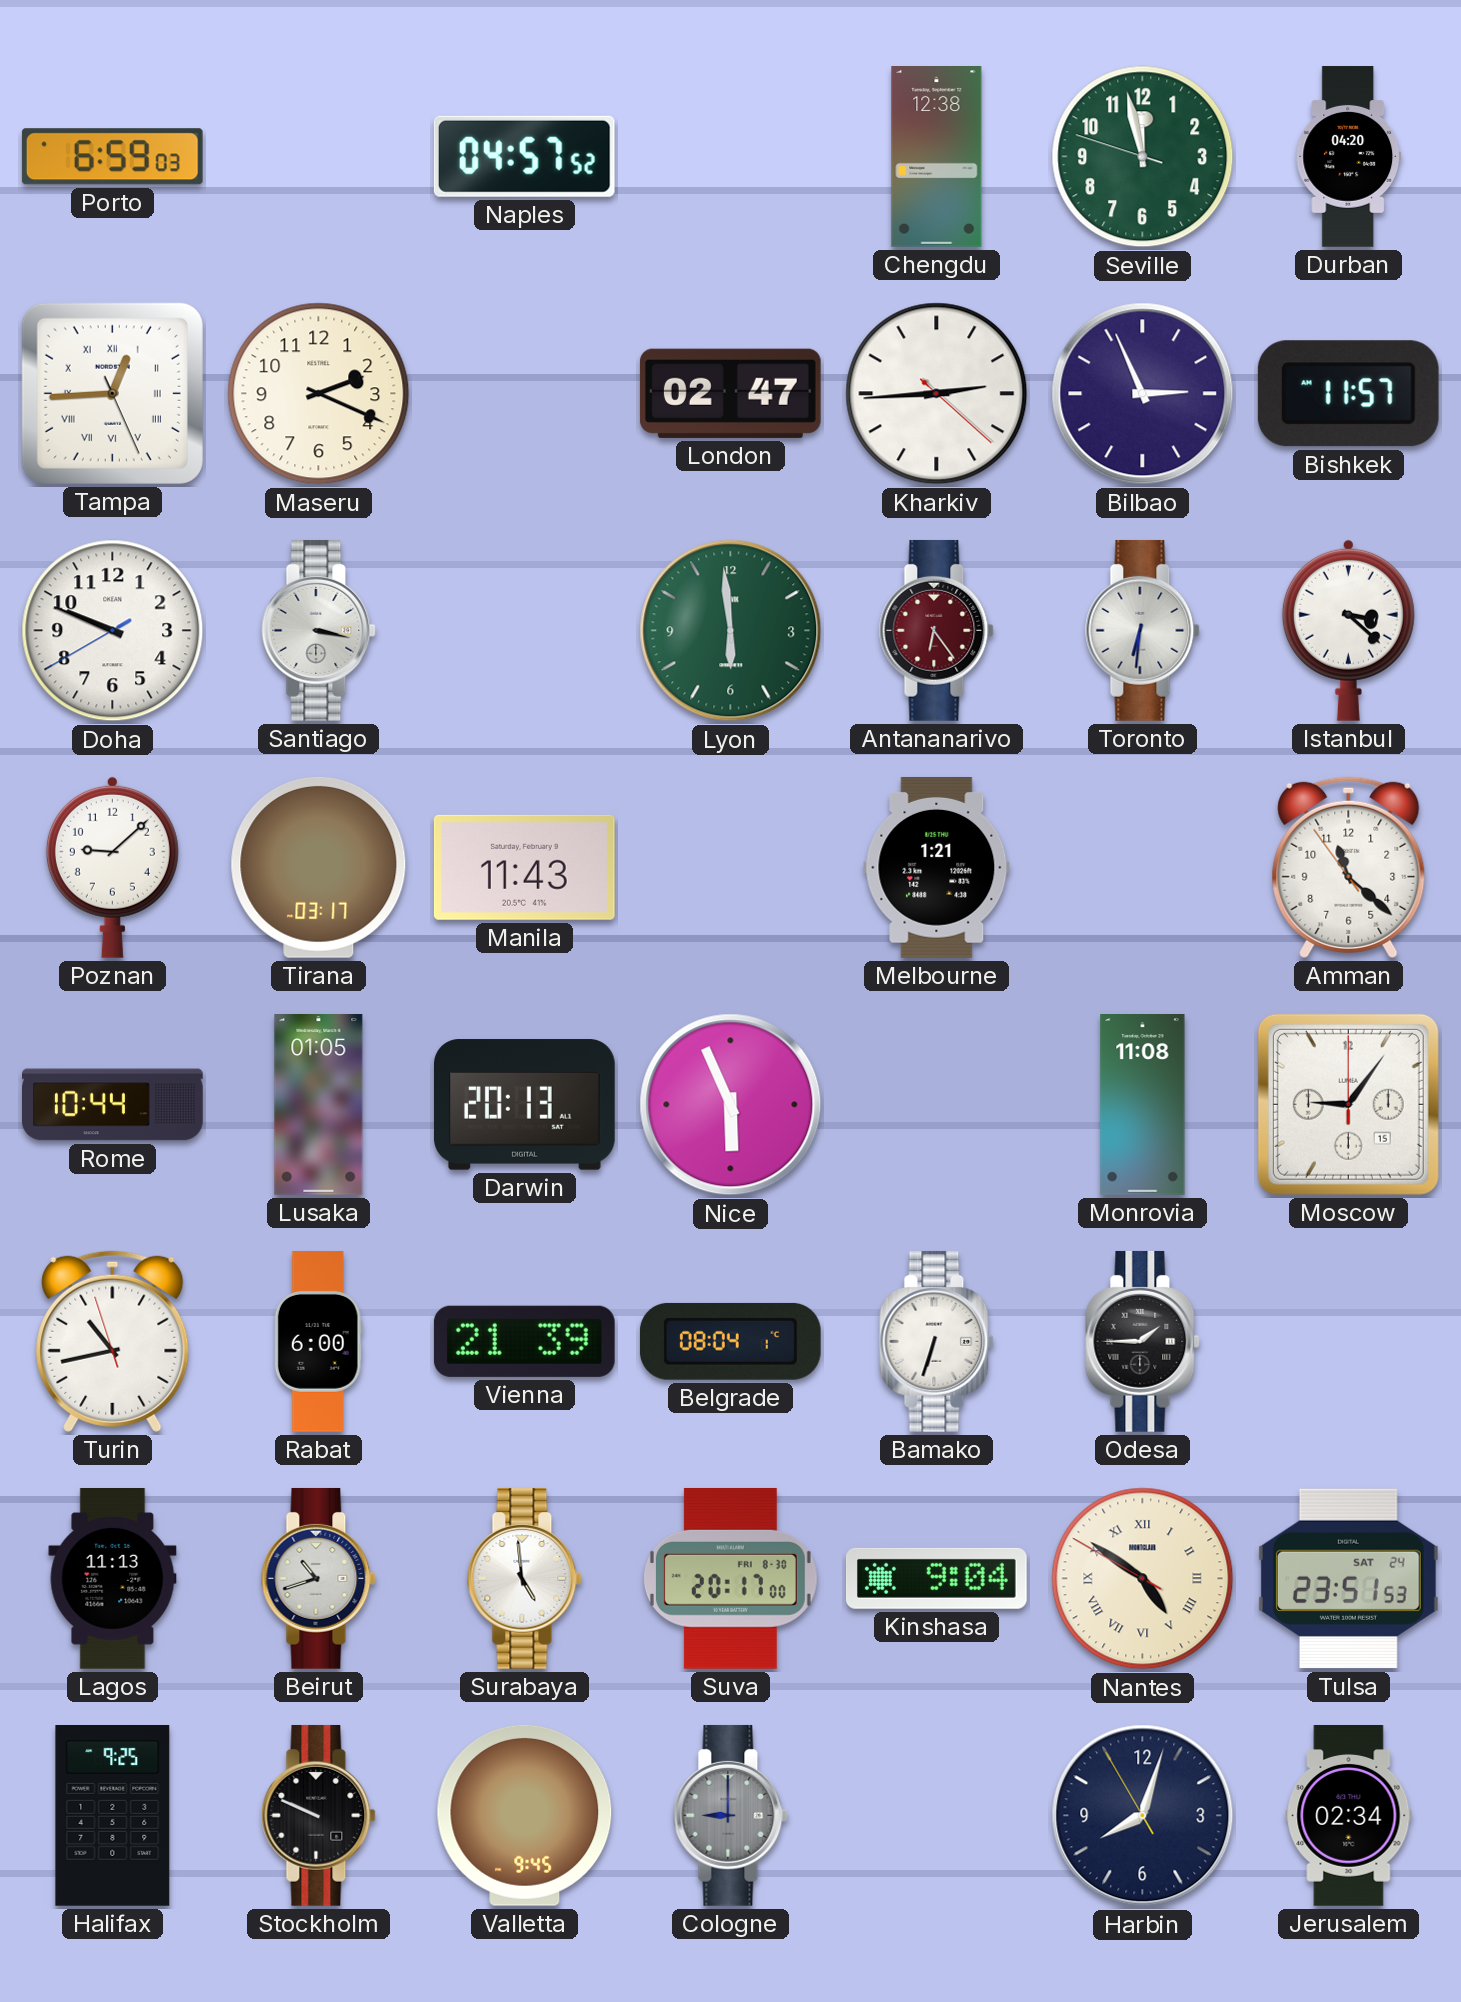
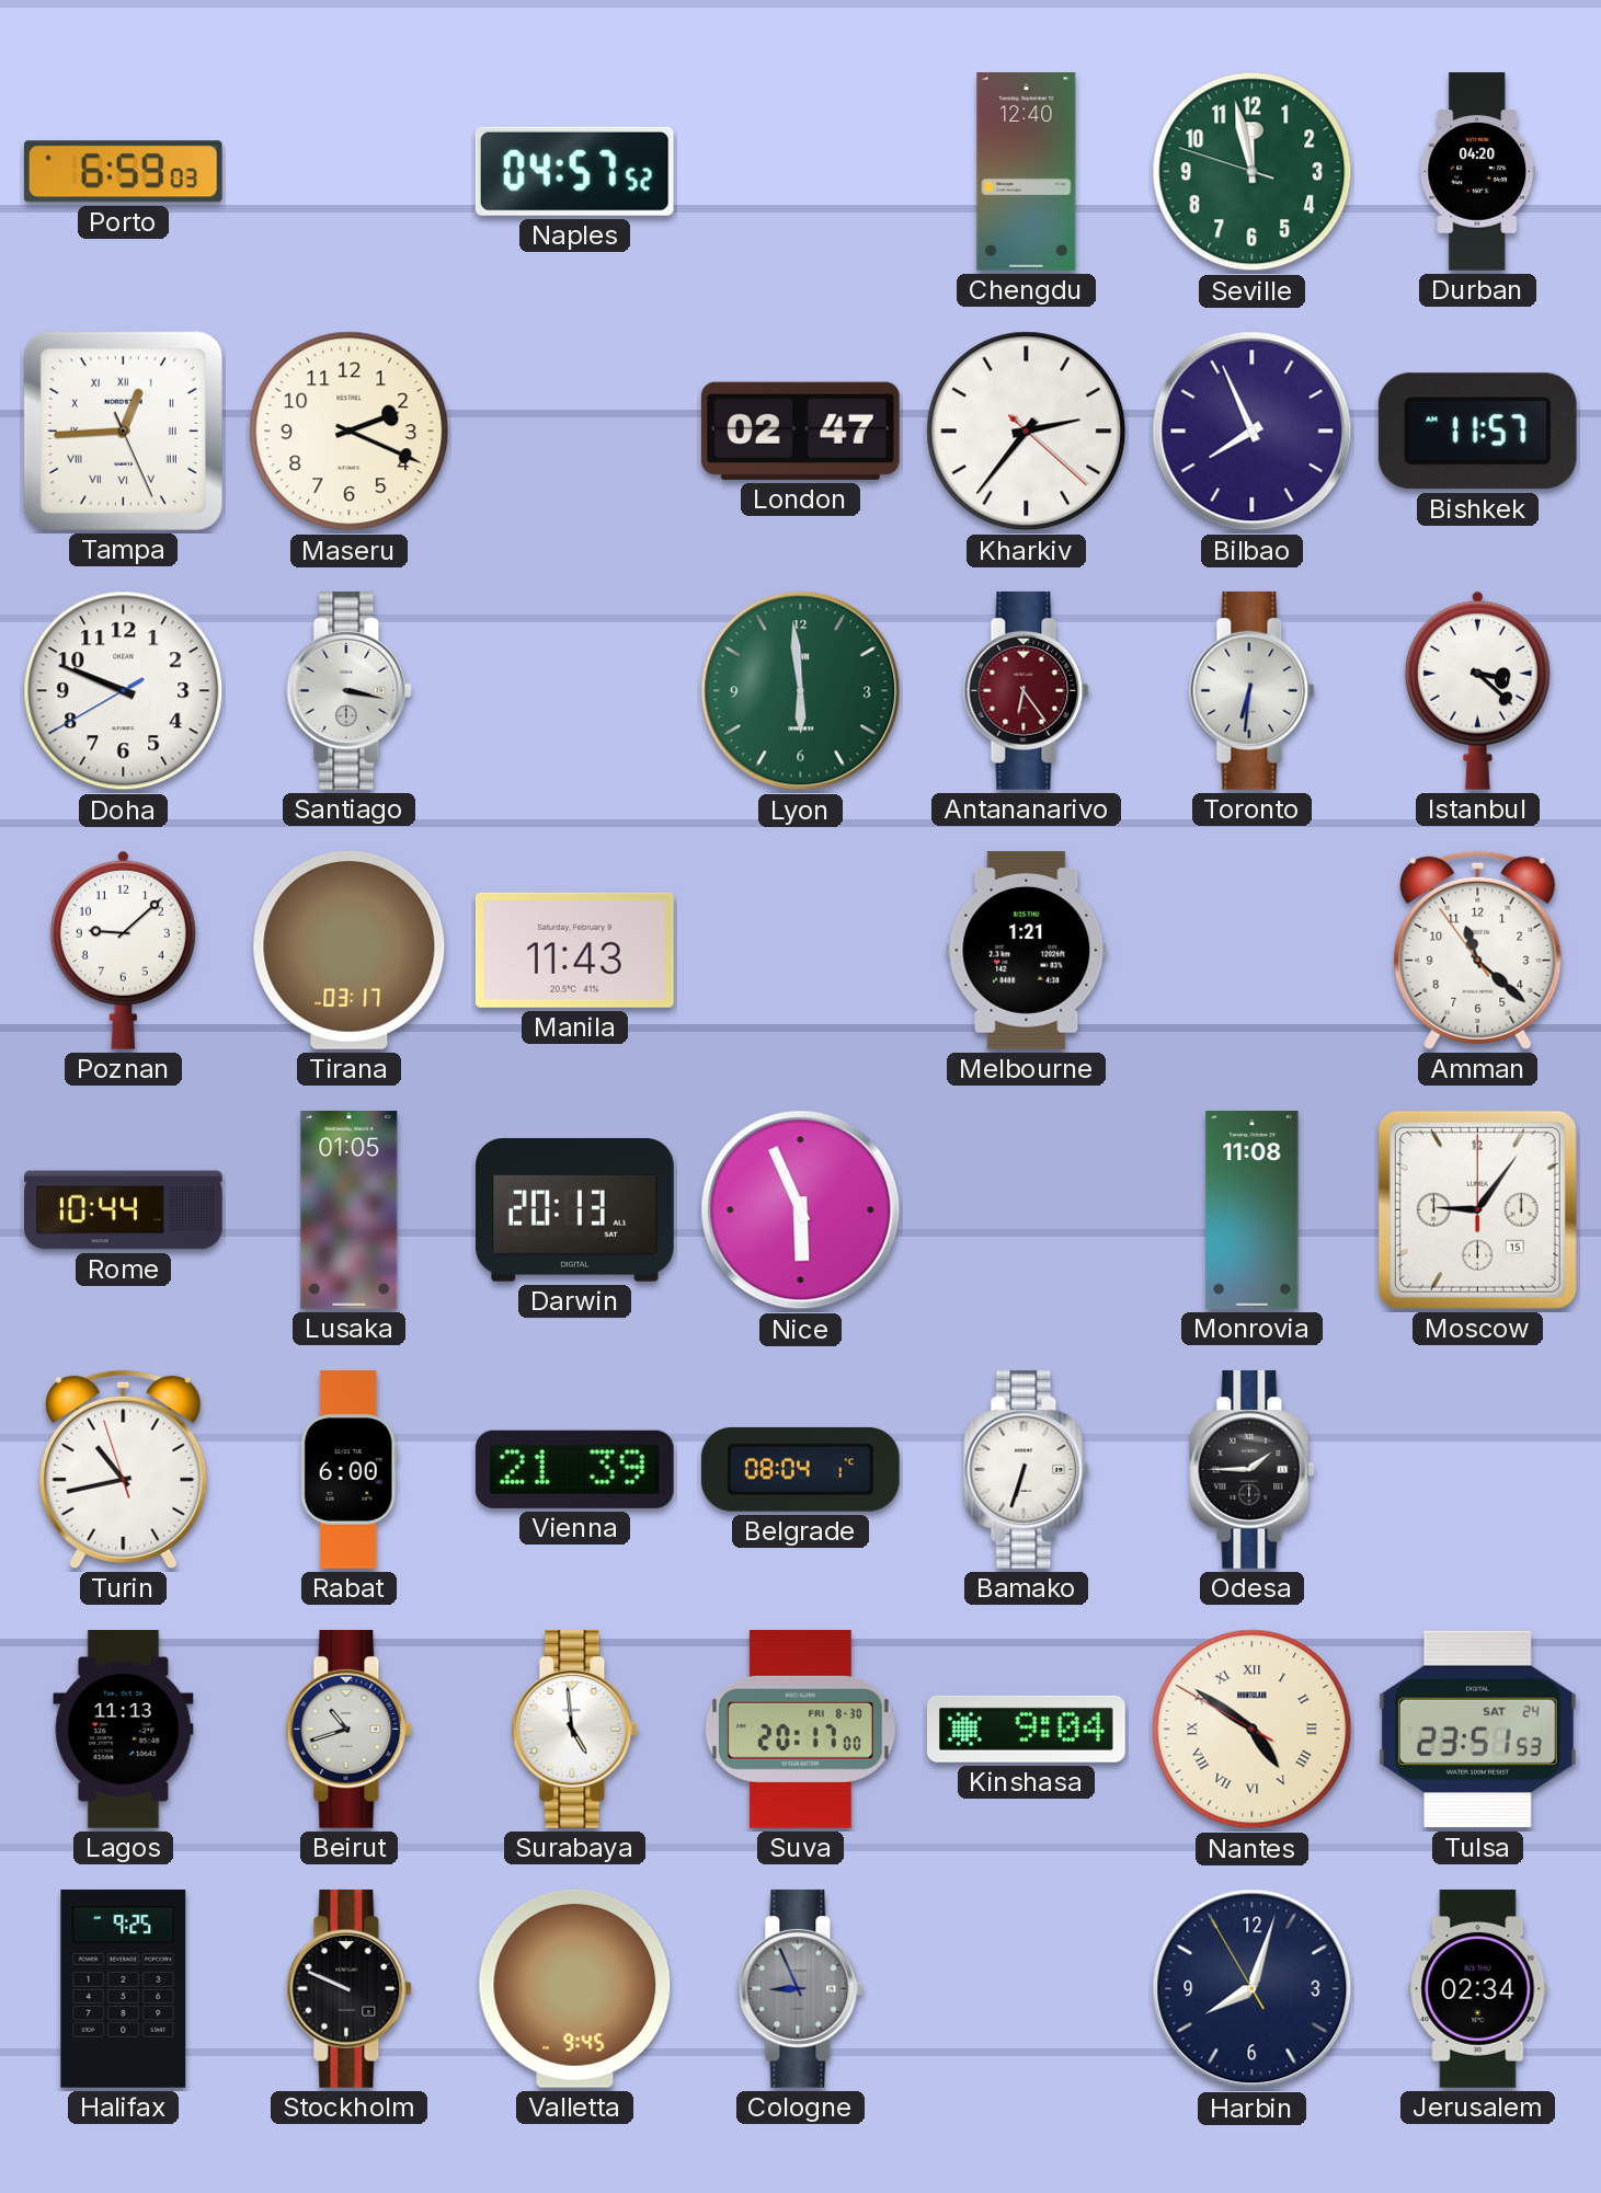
Chengdu: 12:38 -> 12:40
Kharkiv: 2:44 -> 2:36
Bilbao: 2:56 -> 7:56
Cologne: 9:00 -> 8:56
